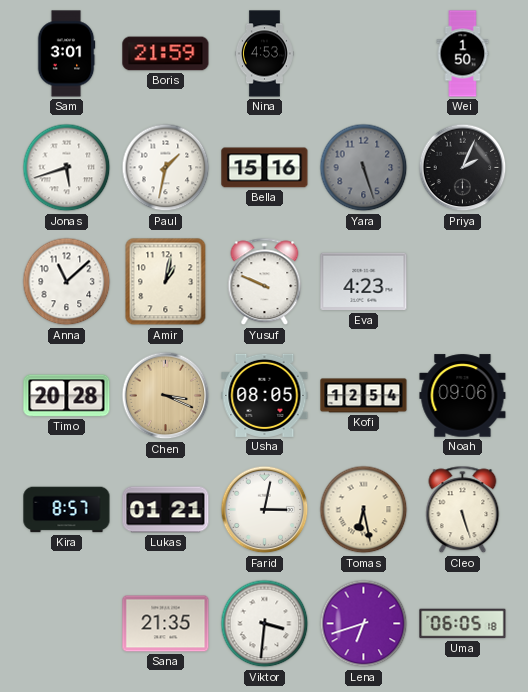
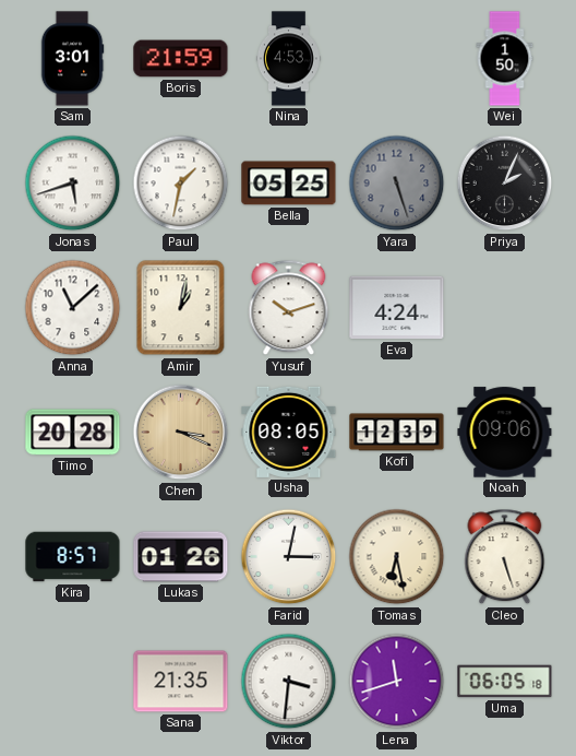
Bella: 15:16 -> 05:25
Yusuf: 9:49 -> 10:12
Eva: 4:23 -> 4:24
Kofi: 12:54 -> 12:39
Lukas: 01:21 -> 01:26
Lena: 6:42 -> 11:42
